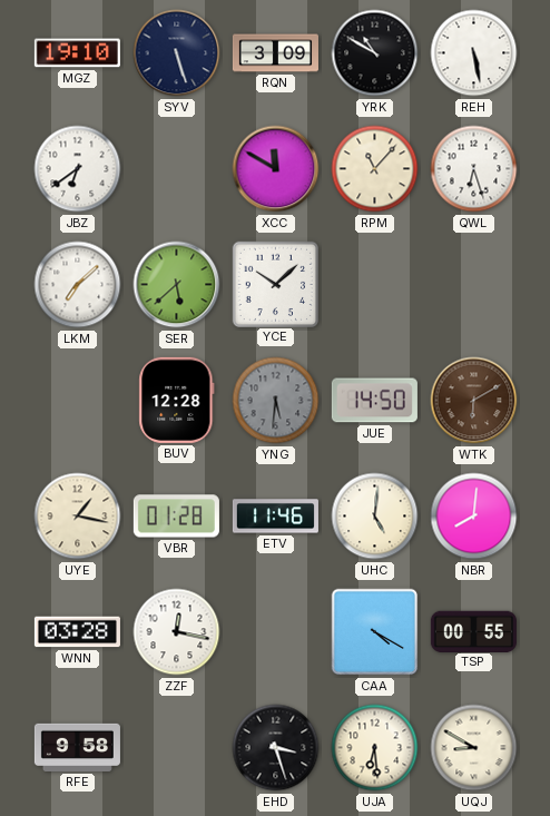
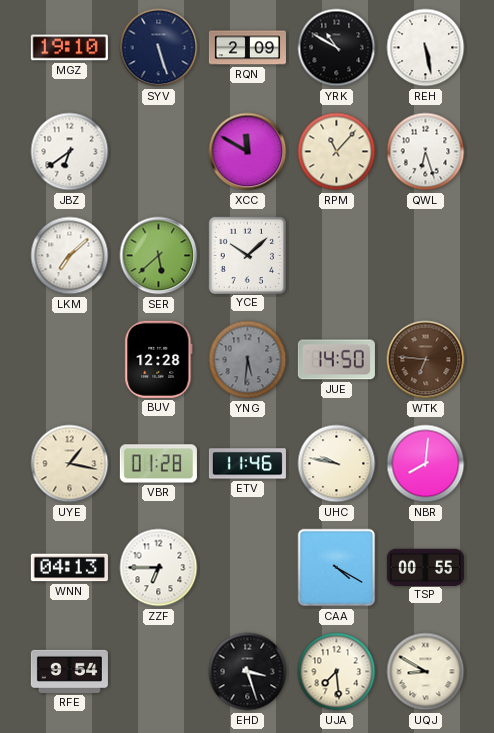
RQN: 3:09 -> 2:09
WTK: 6:10 -> 6:46
UHC: 5:01 -> 9:47
WNN: 03:28 -> 04:13
ZZF: 12:17 -> 6:45
RFE: 9:58 -> 9:54
UJA: 6:29 -> 7:29
